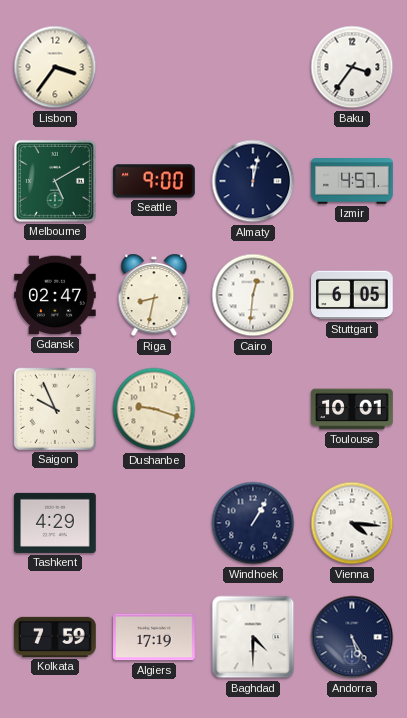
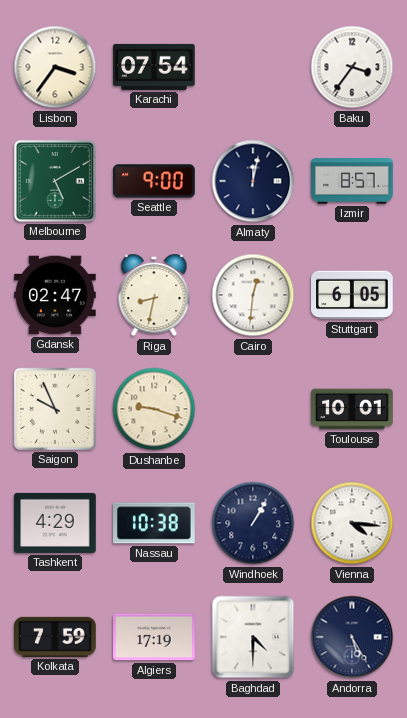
Karachi: none -> 07:54
Izmir: 4:57 -> 8:57
Nassau: none -> 10:38
